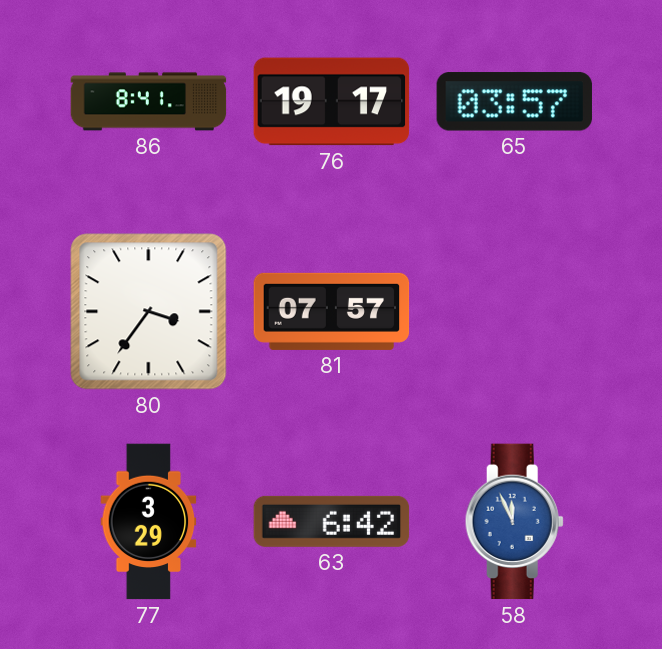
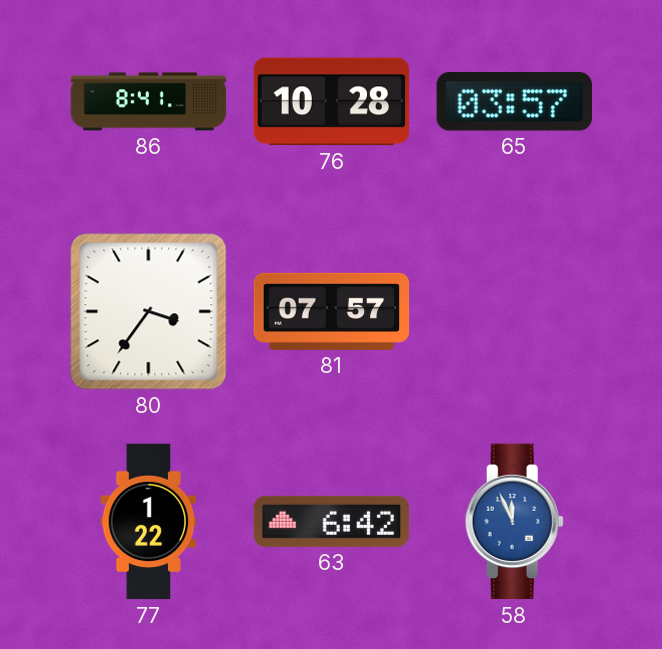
76: 19:17 -> 10:28
77: 3:29 -> 1:22
